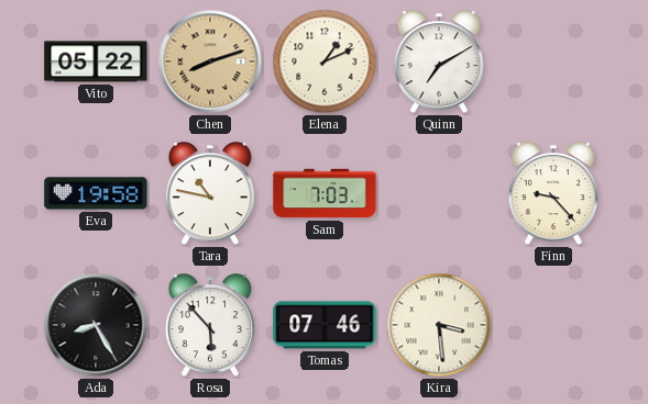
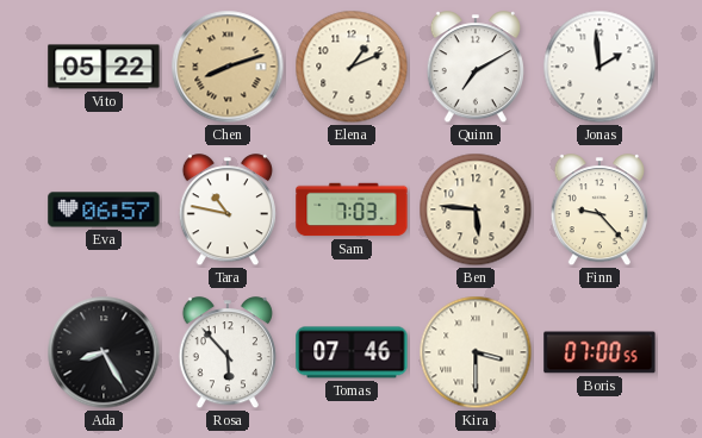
Jonas: none -> 1:59
Eva: 19:58 -> 06:57
Ben: none -> 5:46
Kira: 3:29 -> 3:30
Boris: none -> 07:00
